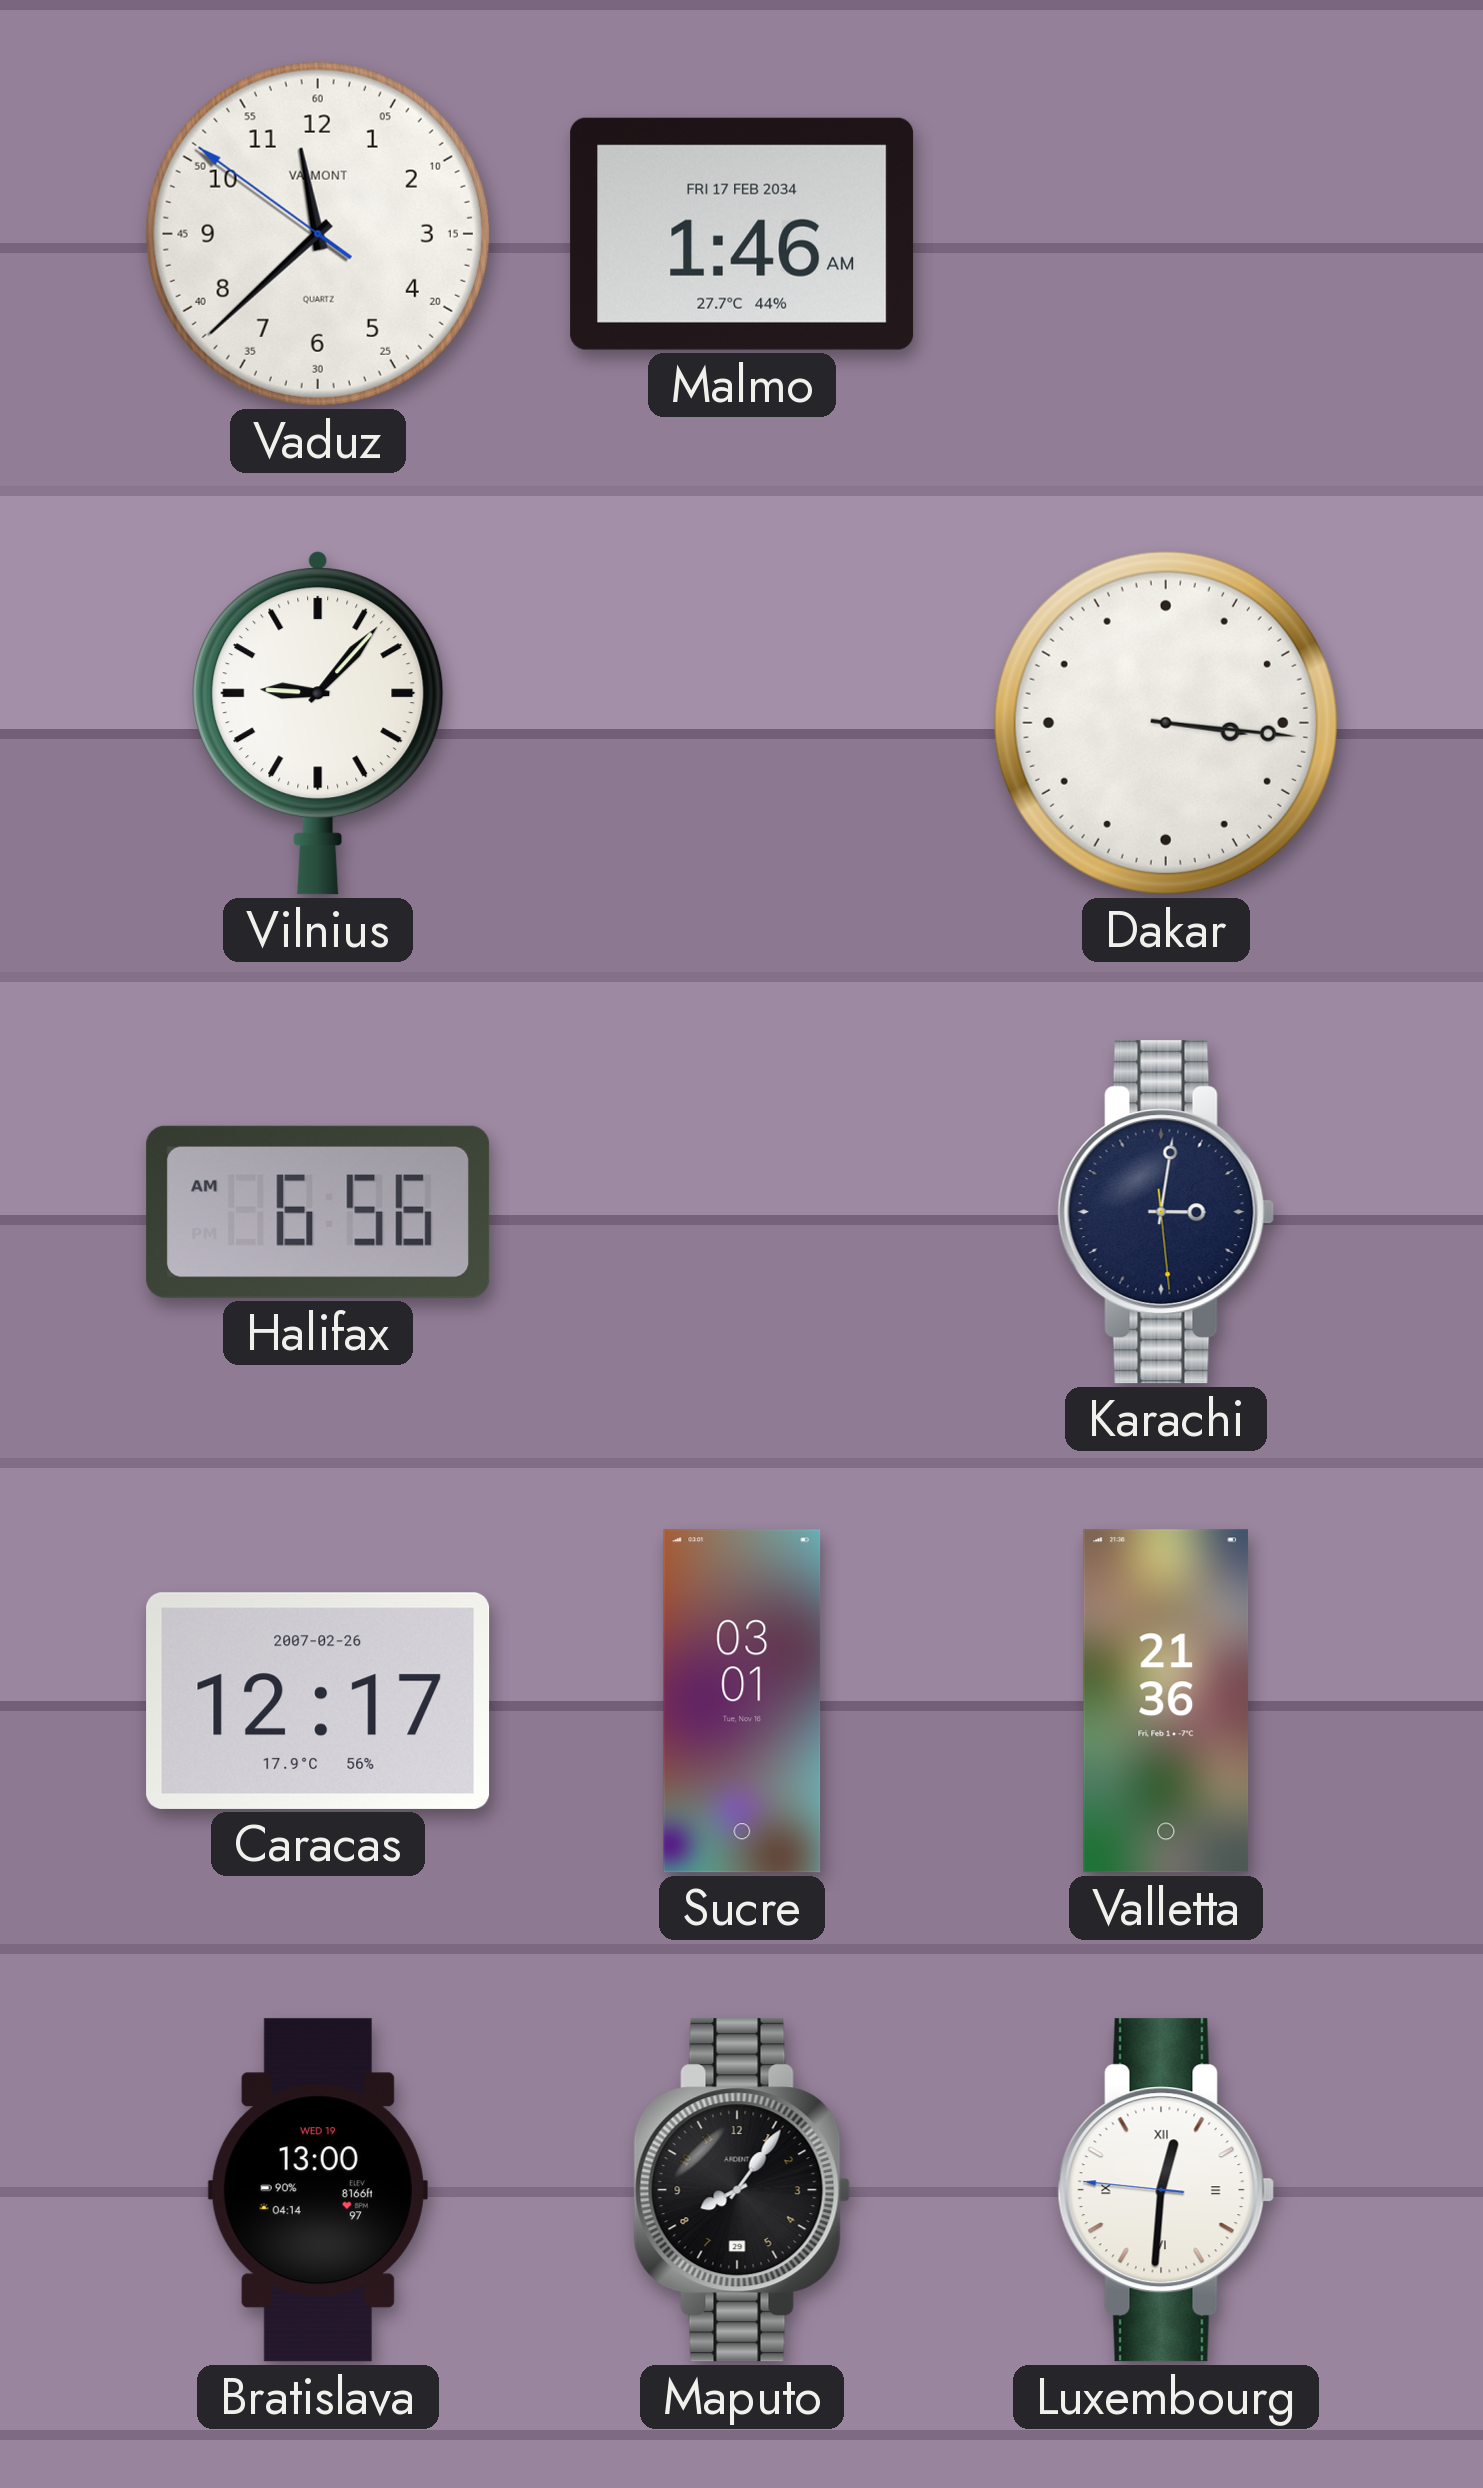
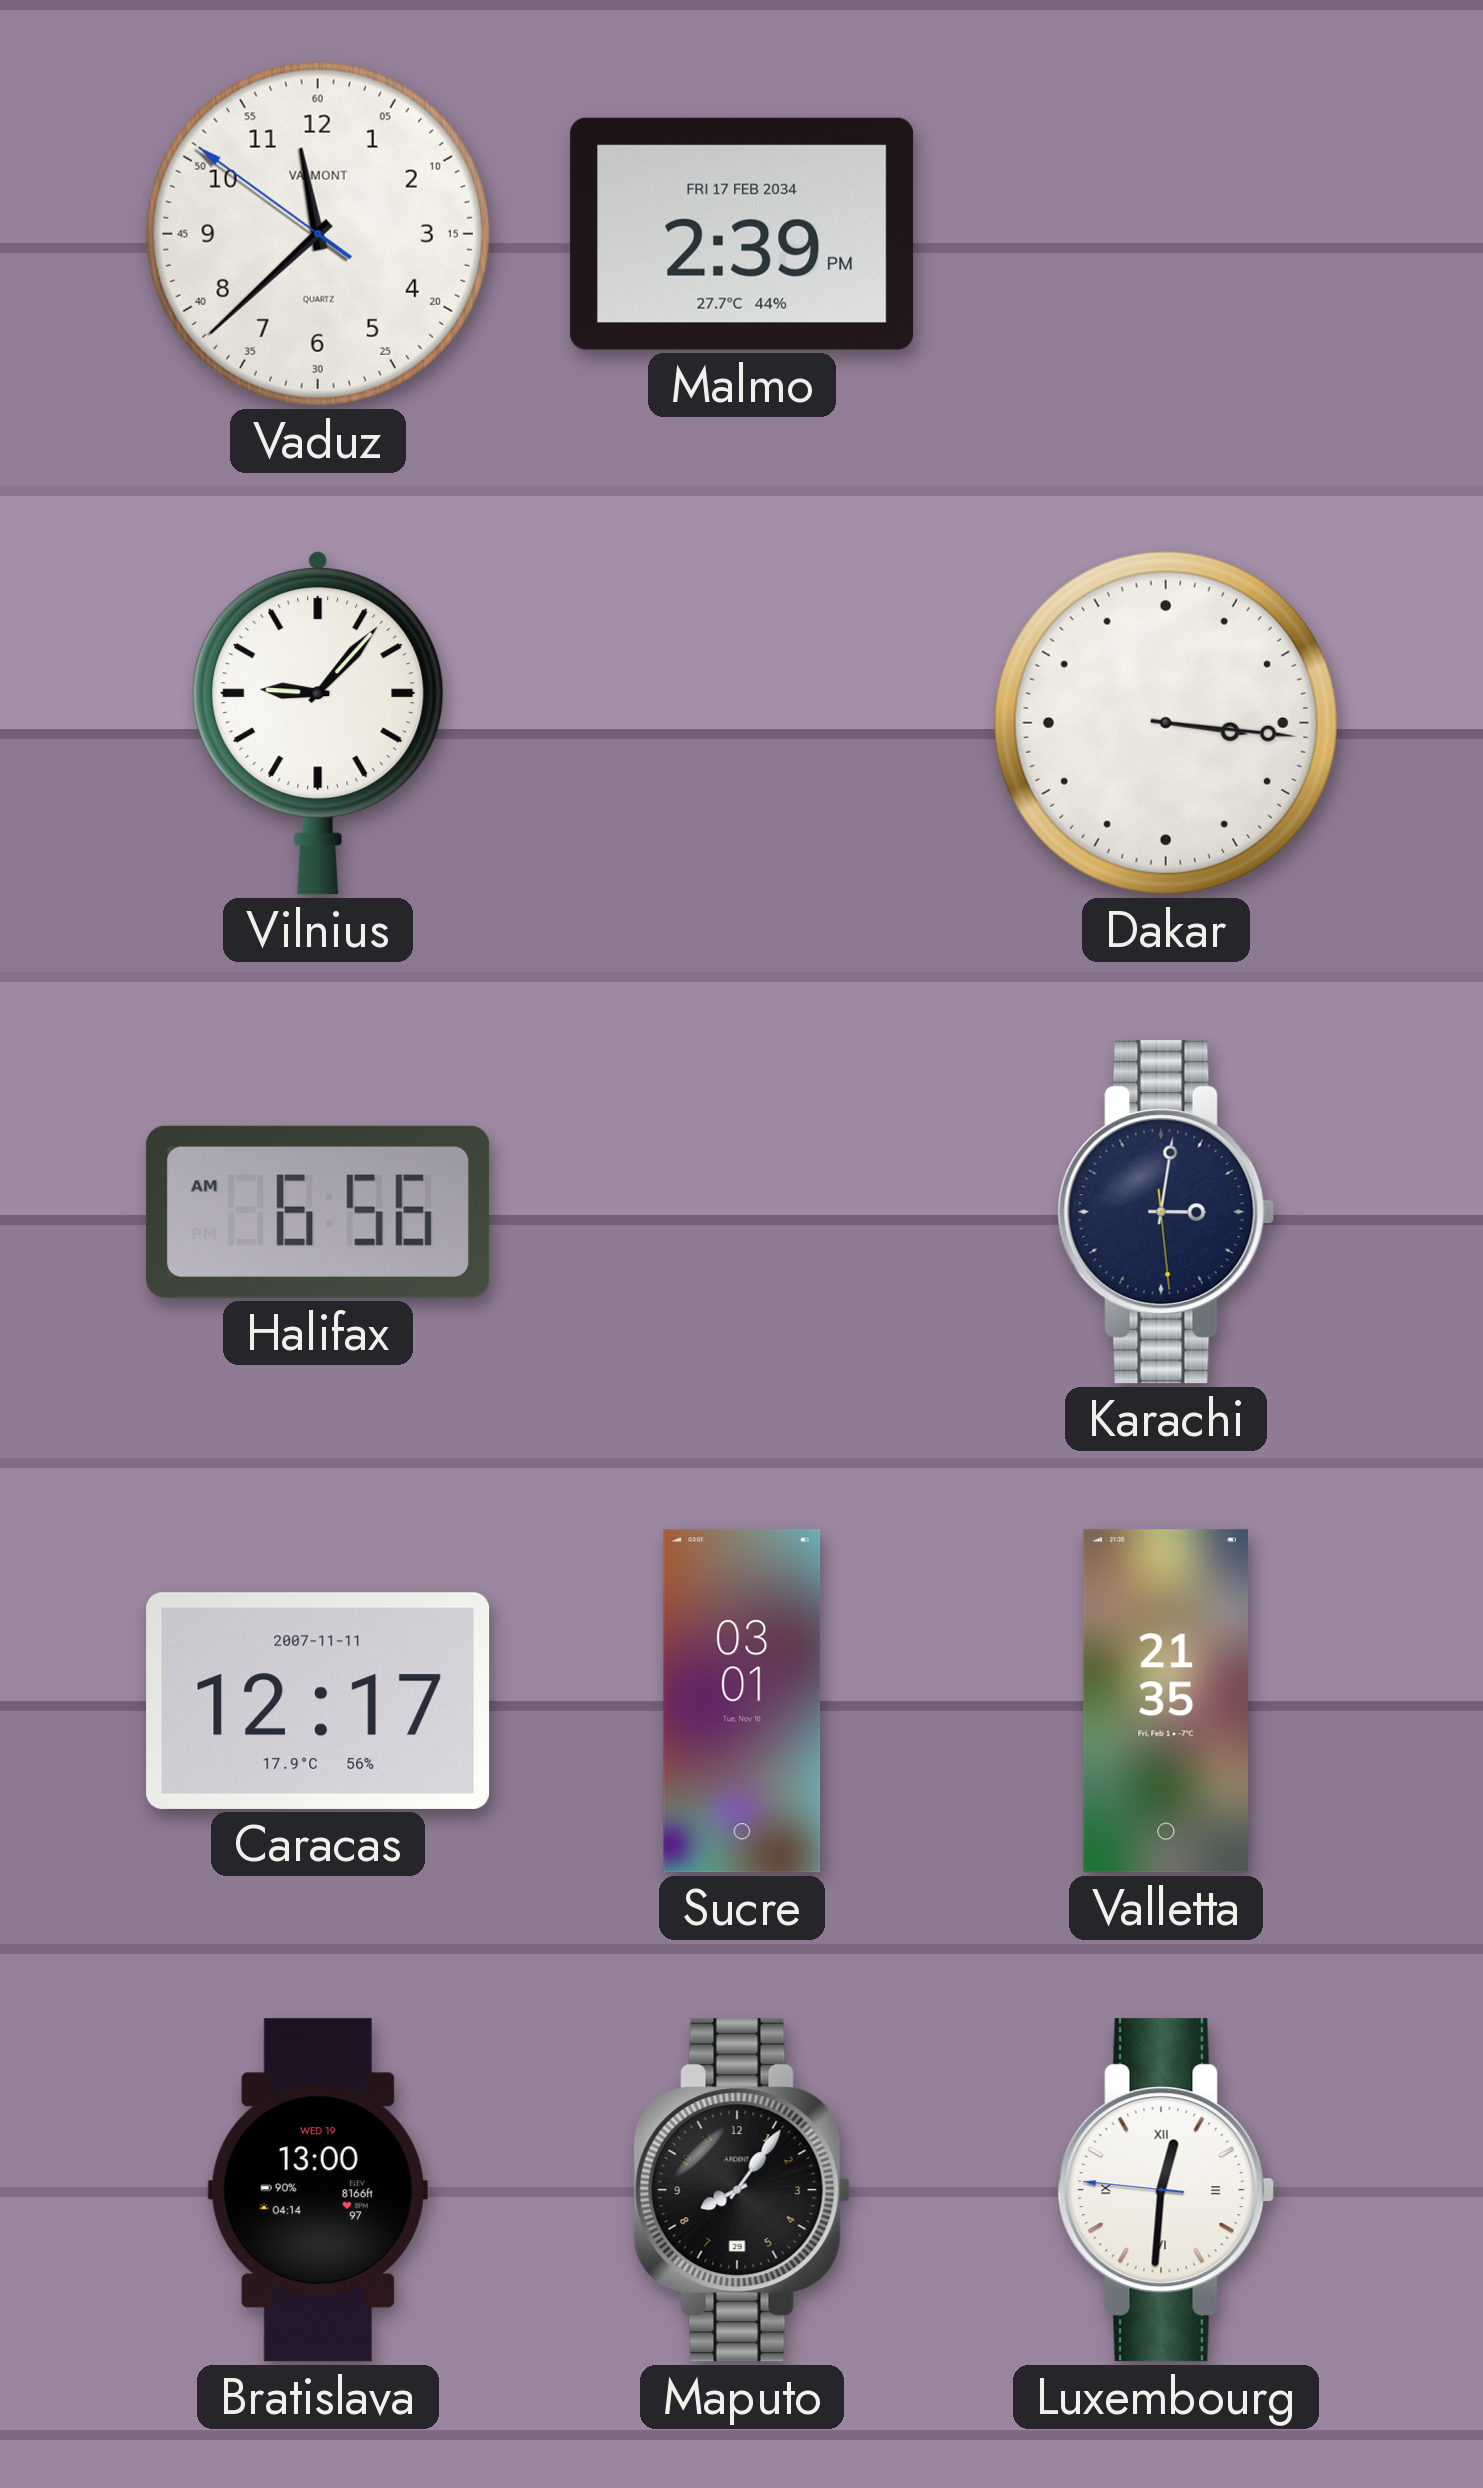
Malmo: 1:46 -> 2:39
Caracas date: 2007-02-26 -> 2007-11-11
Valletta: 21:36 -> 21:35
